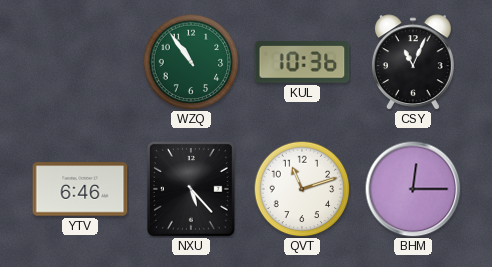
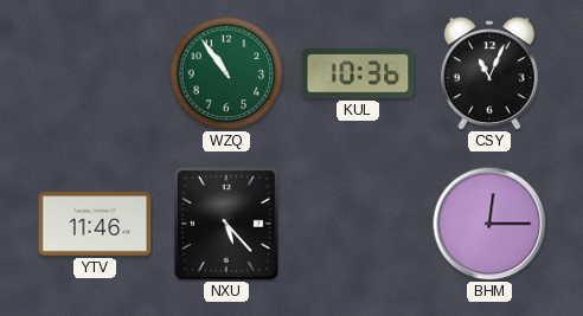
YTV: 6:46 -> 11:46
QVT: 11:12 -> none
